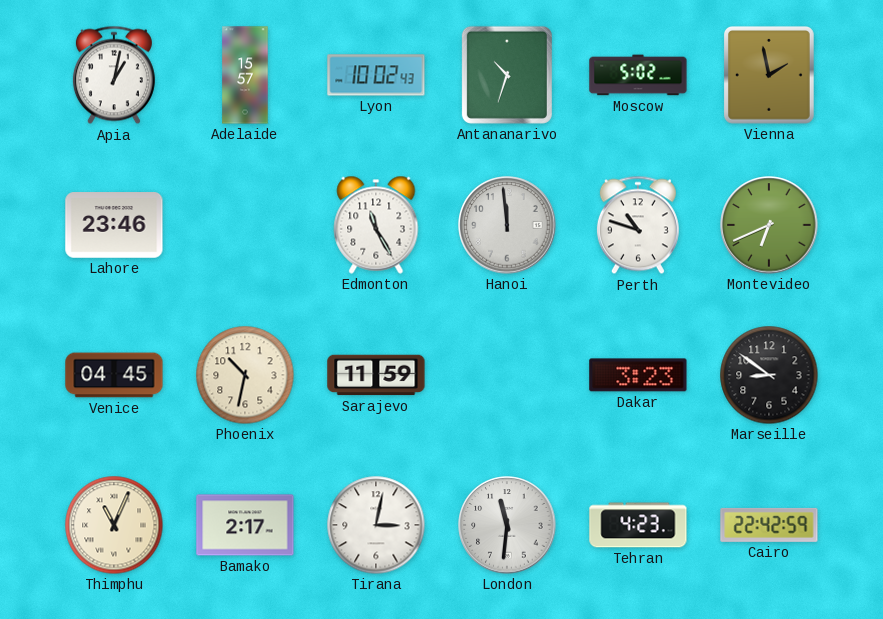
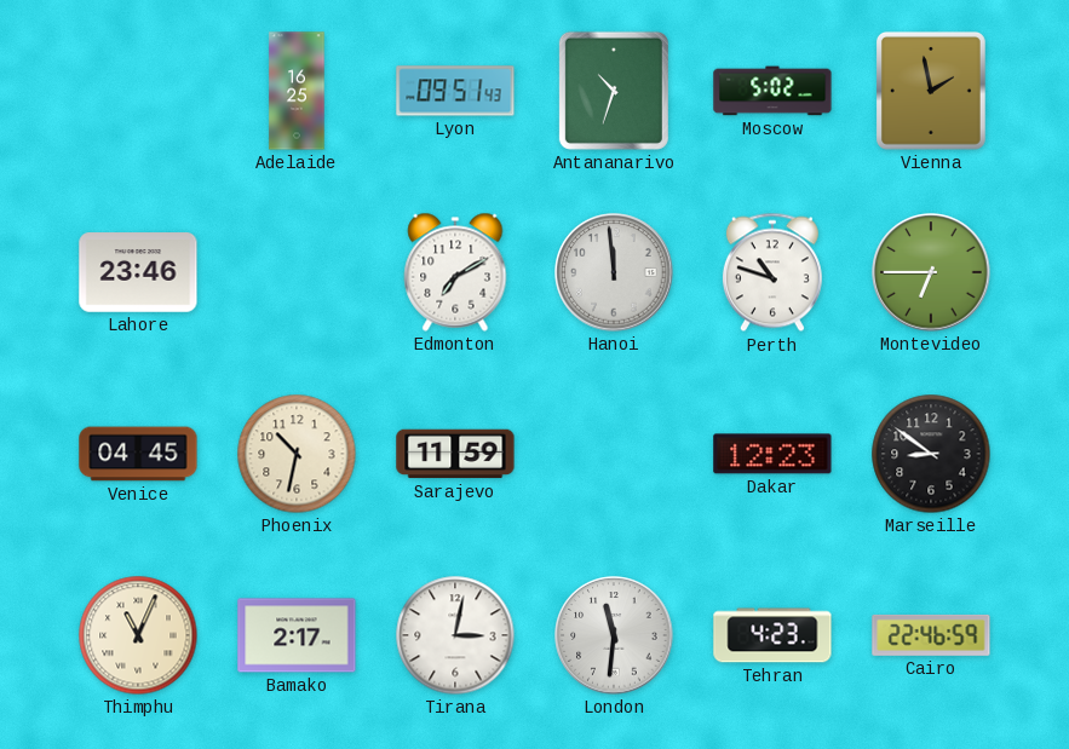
Apia: 1:02 -> none
Adelaide: 15:57 -> 16:25
Lyon: 10:02 -> 09:51
Edmonton: 11:25 -> 7:10
Montevideo: 6:41 -> 6:45
Dakar: 3:23 -> 12:23
Cairo: 22:42 -> 22:46
